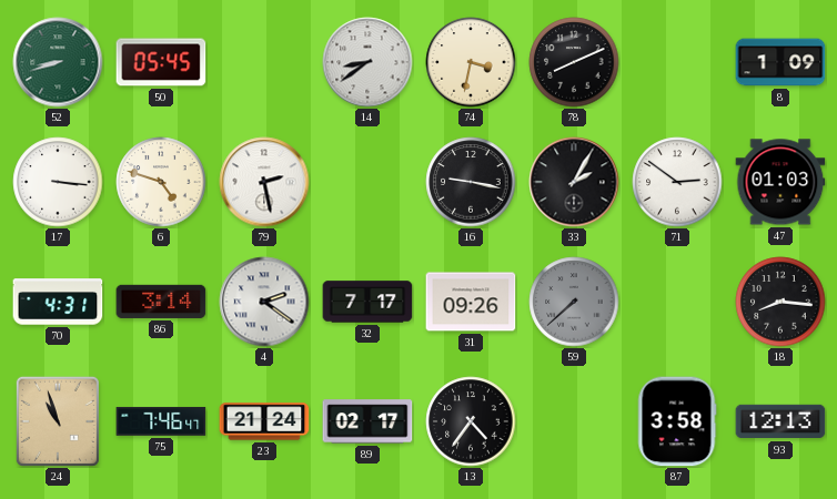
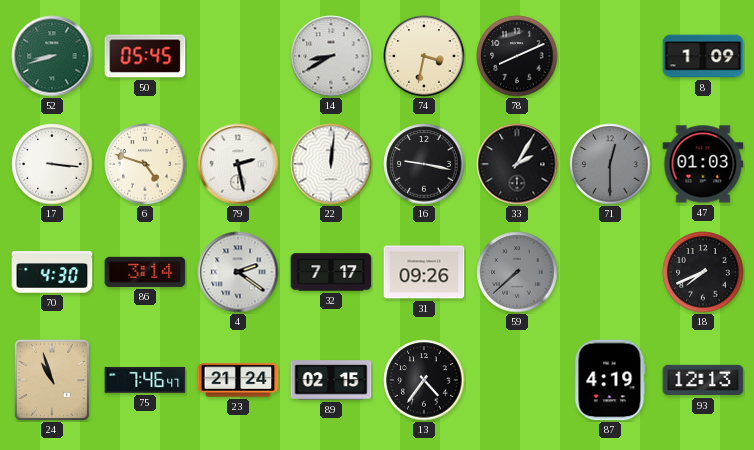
14: 8:39 -> 8:40
22: none -> 12:01
71: 2:51 -> 12:30
71 dial: white -> grey
70: 4:31 -> 4:30
18: 8:16 -> 7:41
89: 02:17 -> 02:15
87: 3:58 -> 4:19
